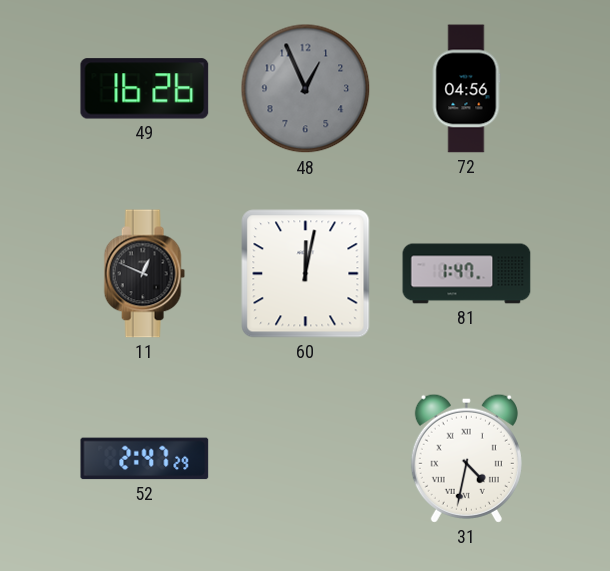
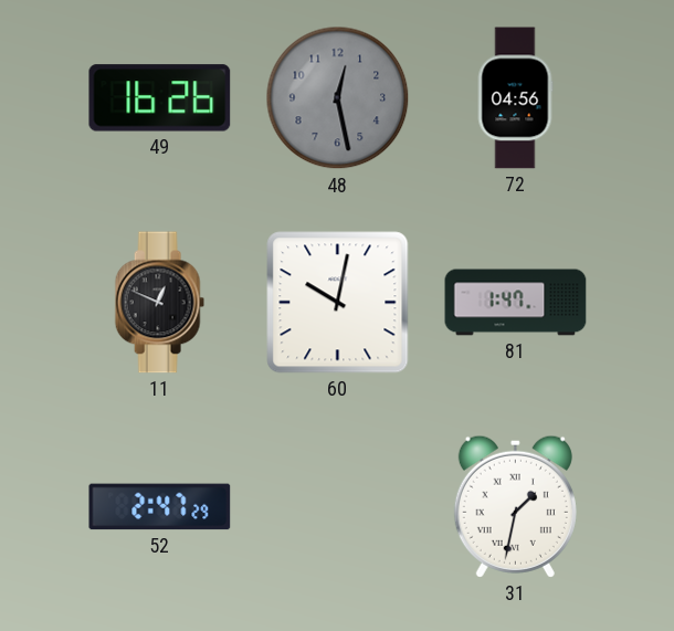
48: 12:56 -> 12:28
60: 12:02 -> 10:02
31: 4:32 -> 1:32
